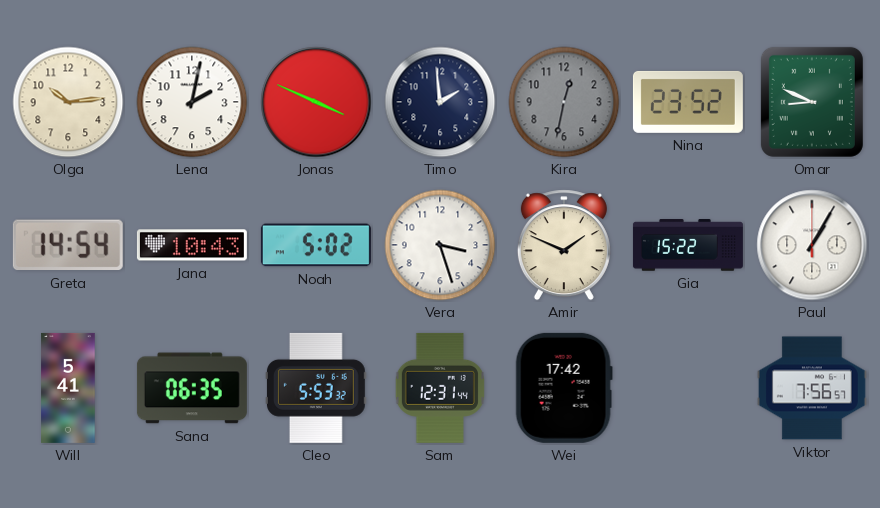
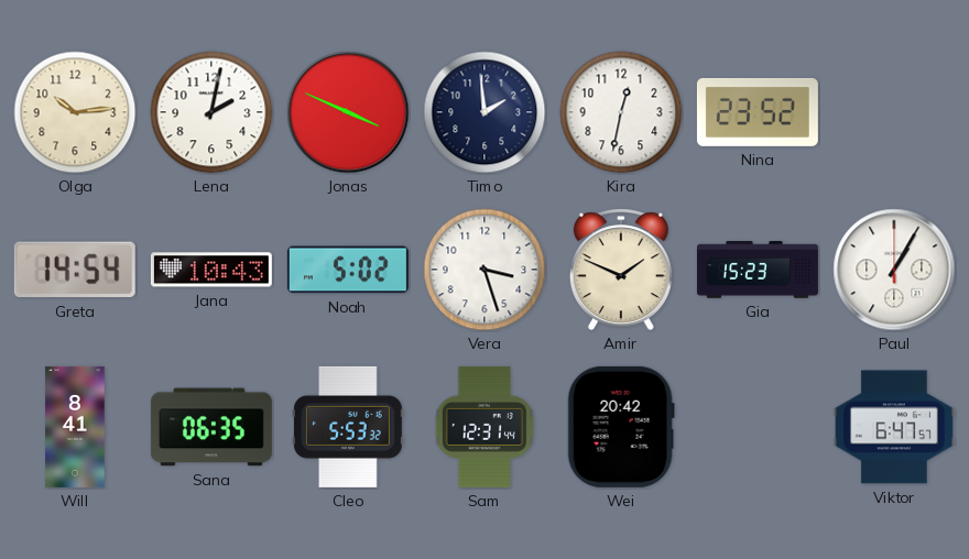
Kira dial: grey -> white
Omar: 8:49 -> none
Gia: 15:22 -> 15:23
Will: 5:41 -> 8:41
Wei: 17:42 -> 20:42
Viktor: 7:56 -> 6:47
